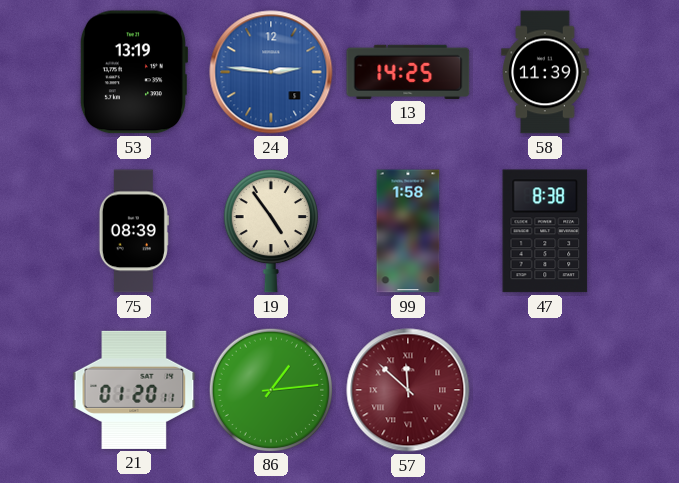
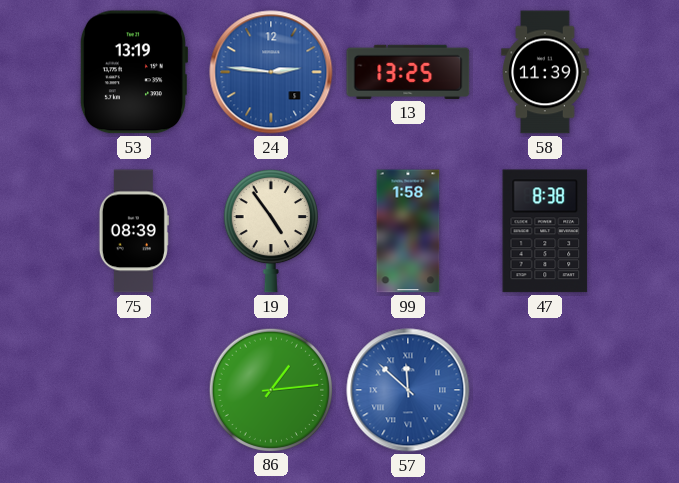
13: 14:25 -> 13:25
21: 01:20 -> none
57 dial: burgundy -> blue
